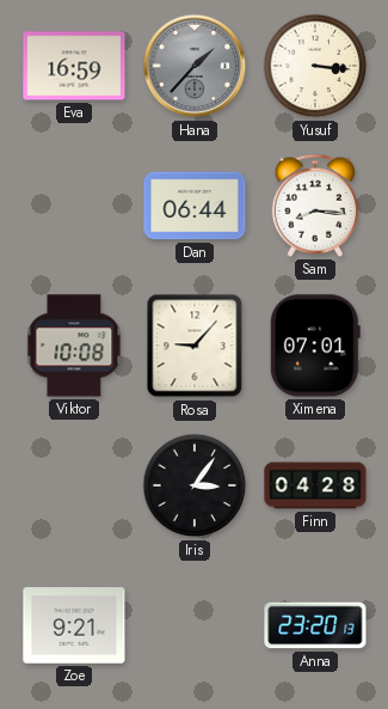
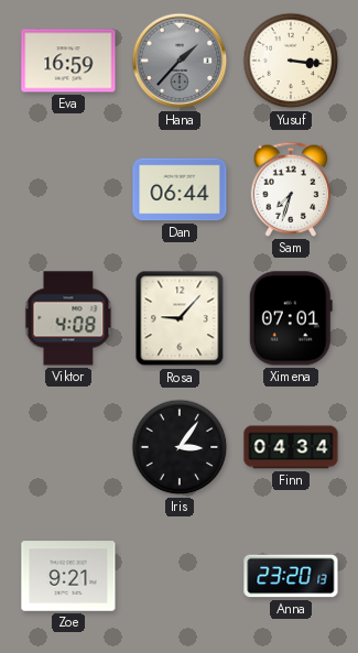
Sam: 8:16 -> 7:33
Viktor: 10:08 -> 4:08
Finn: 04:28 -> 04:34
